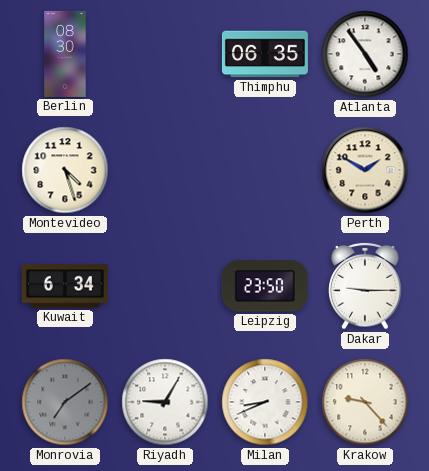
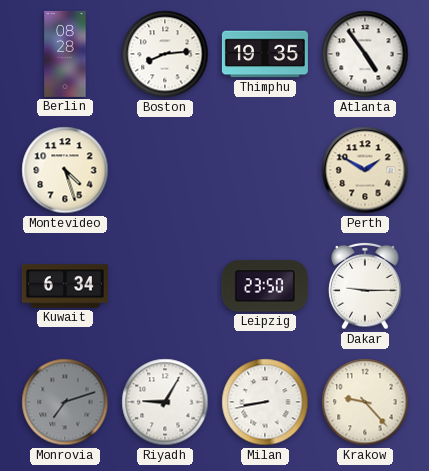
Berlin: 08:30 -> 08:28
Boston: none -> 8:14
Thimphu: 06:35 -> 19:35
Monrovia: 7:09 -> 7:12
Milan: 8:41 -> 8:43
